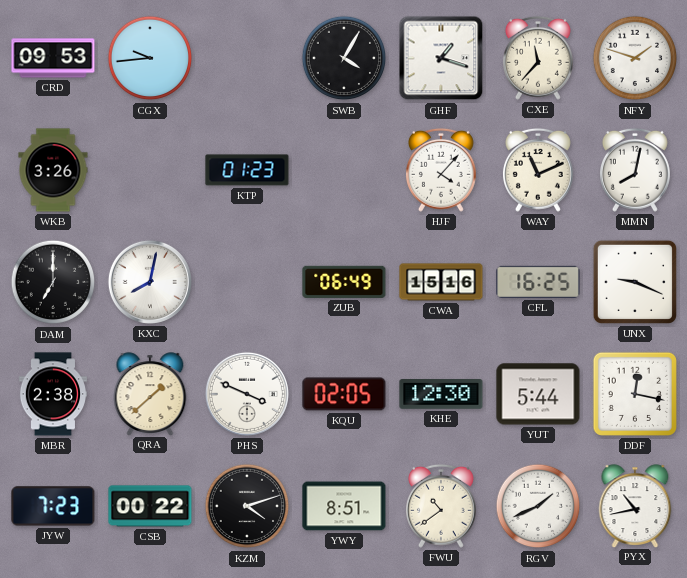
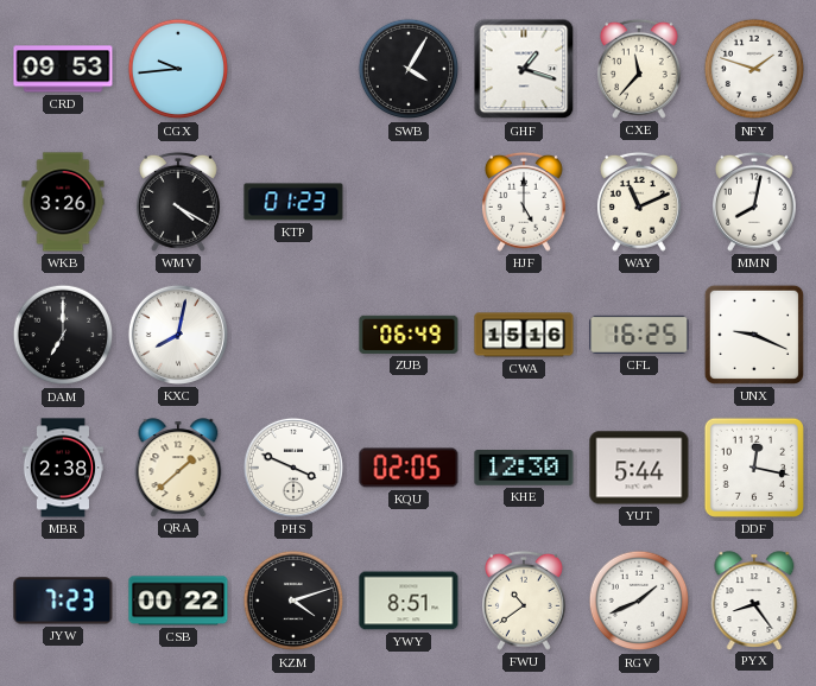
WMV: none -> 4:20
HJF: 4:07 -> 5:00
PYX: 10:43 -> 8:24
